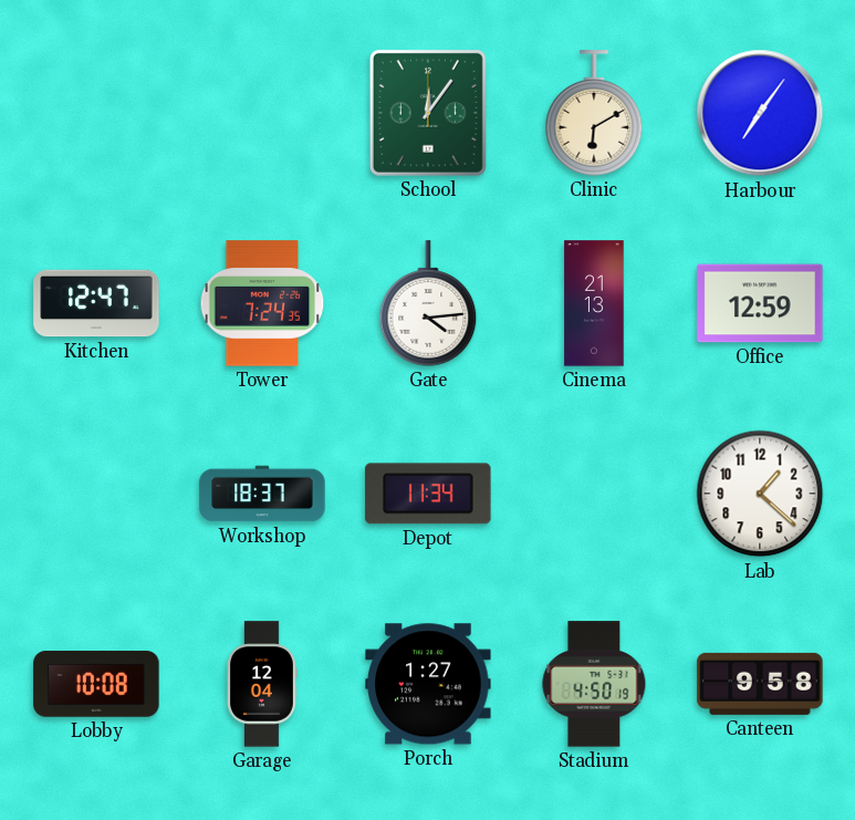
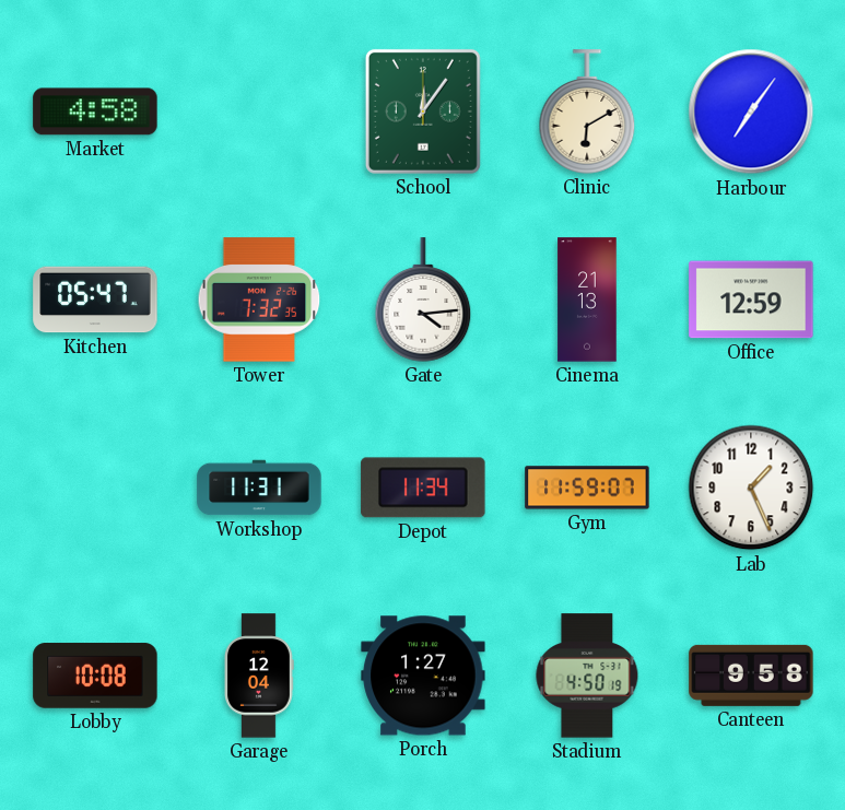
Market: none -> 4:58
Kitchen: 12:47 -> 05:47
Tower: 7:24 -> 7:32
Workshop: 18:37 -> 11:31
Gym: none -> 11:59
Lab: 1:22 -> 1:26
